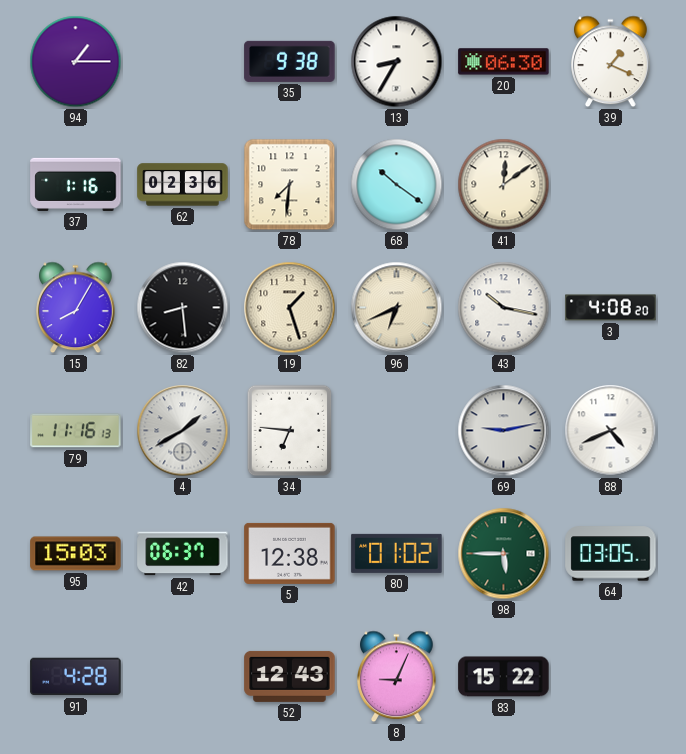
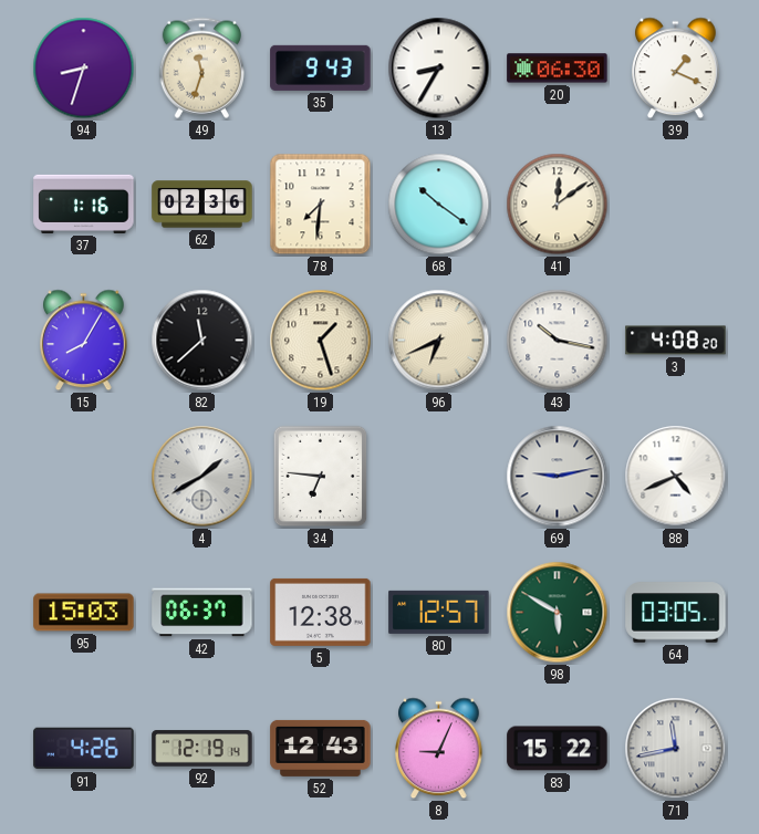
94: 1:15 -> 8:33
49: none -> 11:33
35: 9:38 -> 9:43
82: 8:29 -> 11:38
79: 11:16 -> none
80: 01:02 -> 12:57
98: 5:45 -> 5:50
91: 4:28 -> 4:26
92: none -> 12:19
71: none -> 11:43
